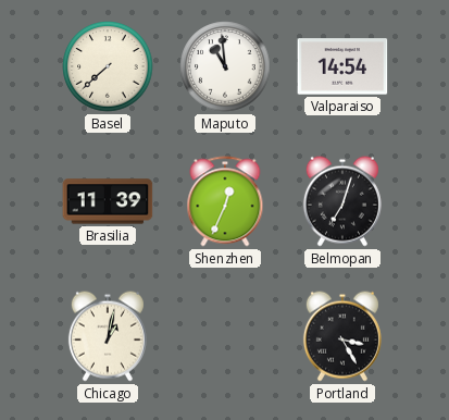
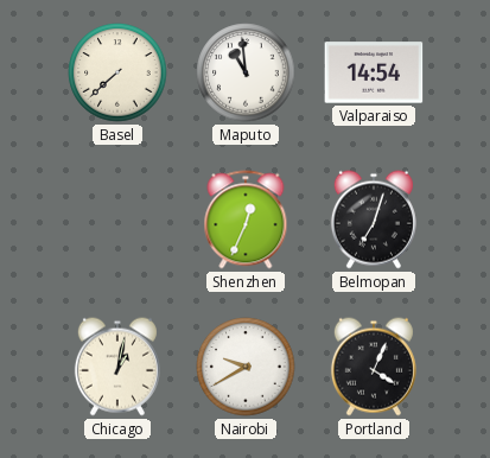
Brasilia: 11:39 -> none
Nairobi: none -> 9:40
Portland: 3:25 -> 4:04
